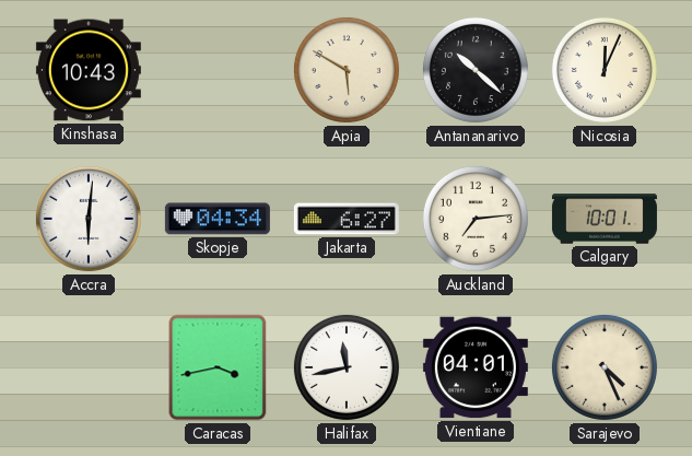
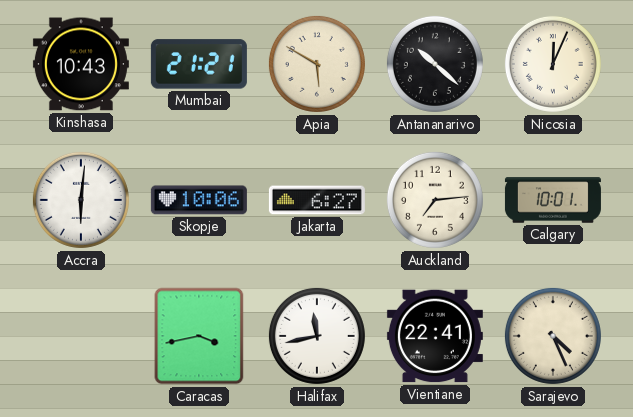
Mumbai: none -> 21:21
Skopje: 04:34 -> 10:06
Vientiane: 04:01 -> 22:41
